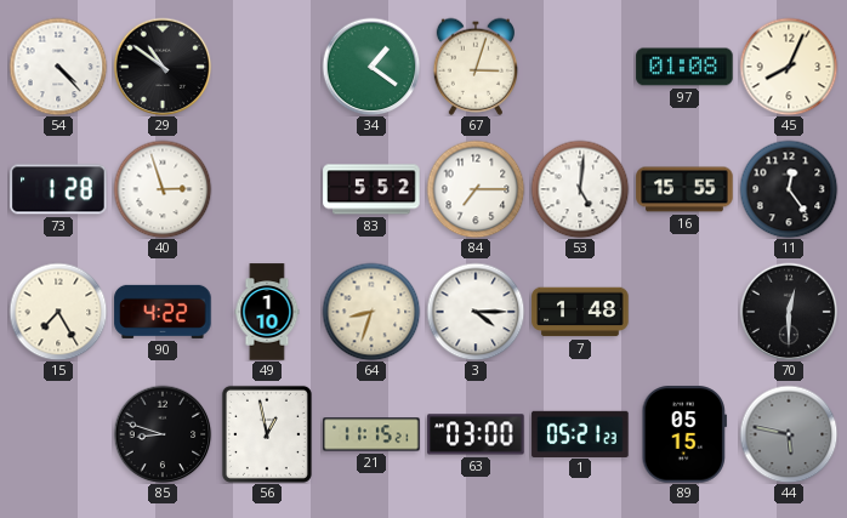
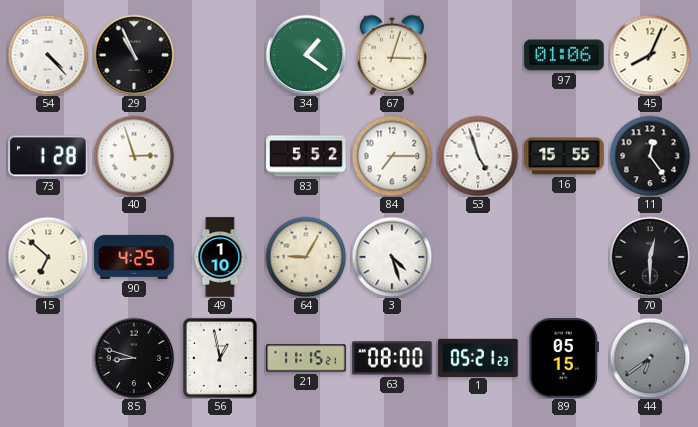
29: 10:51 -> 10:56
97: 01:08 -> 01:06
53: 5:01 -> 4:57
15: 7:25 -> 6:52
90: 4:22 -> 4:25
64: 8:33 -> 9:05
3: 4:15 -> 4:27
7: 1:48 -> none
63: 03:00 -> 08:00
44: 5:47 -> 6:39
